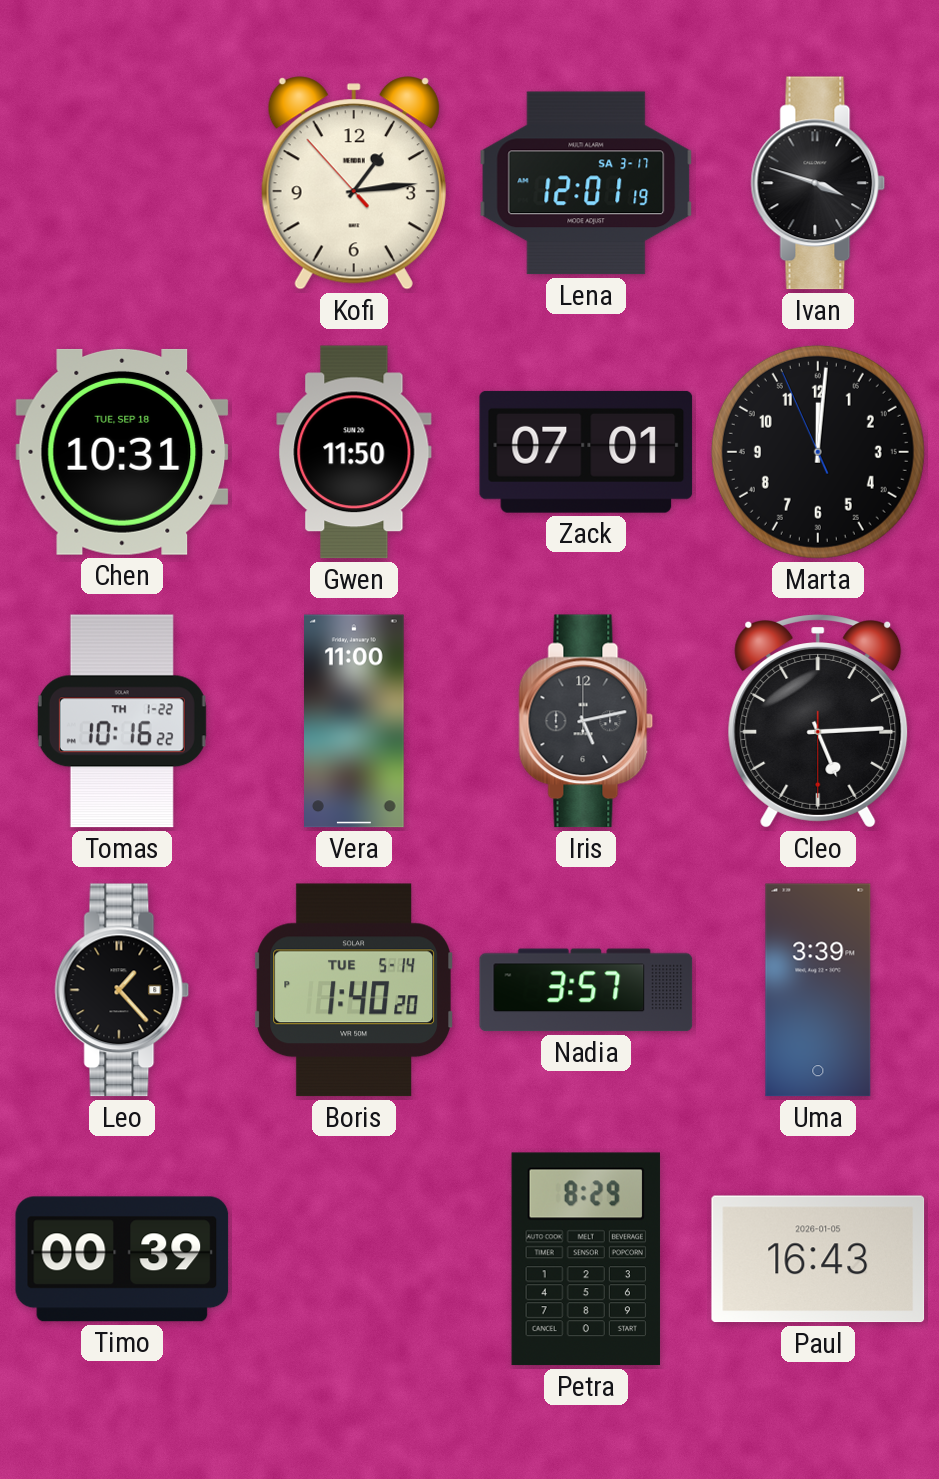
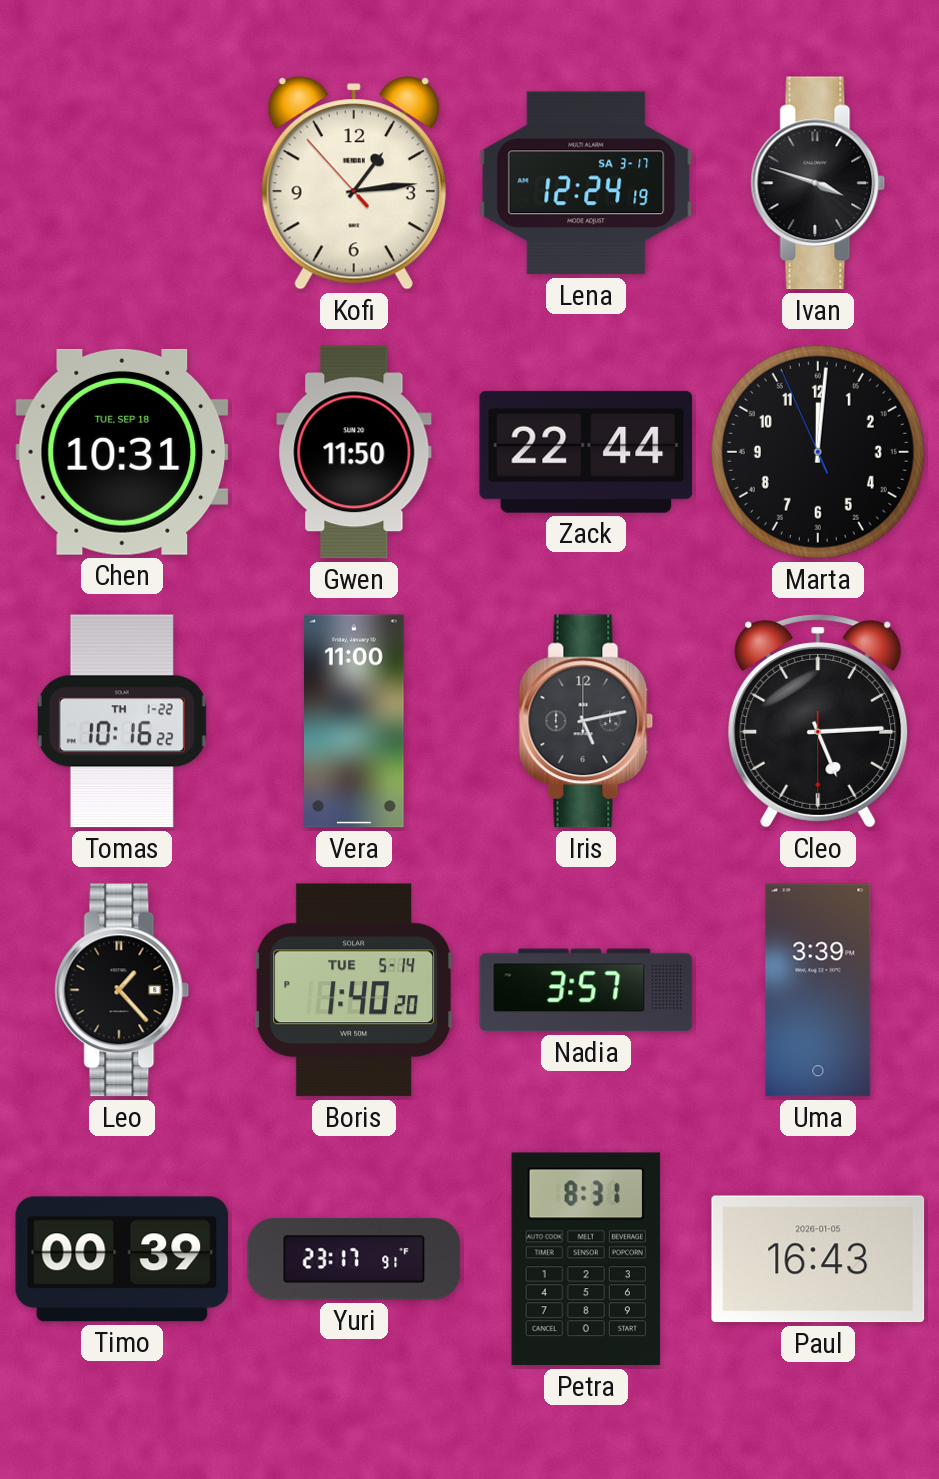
Lena: 12:01 -> 12:24
Zack: 07:01 -> 22:44
Yuri: none -> 23:17
Petra: 8:29 -> 8:31
